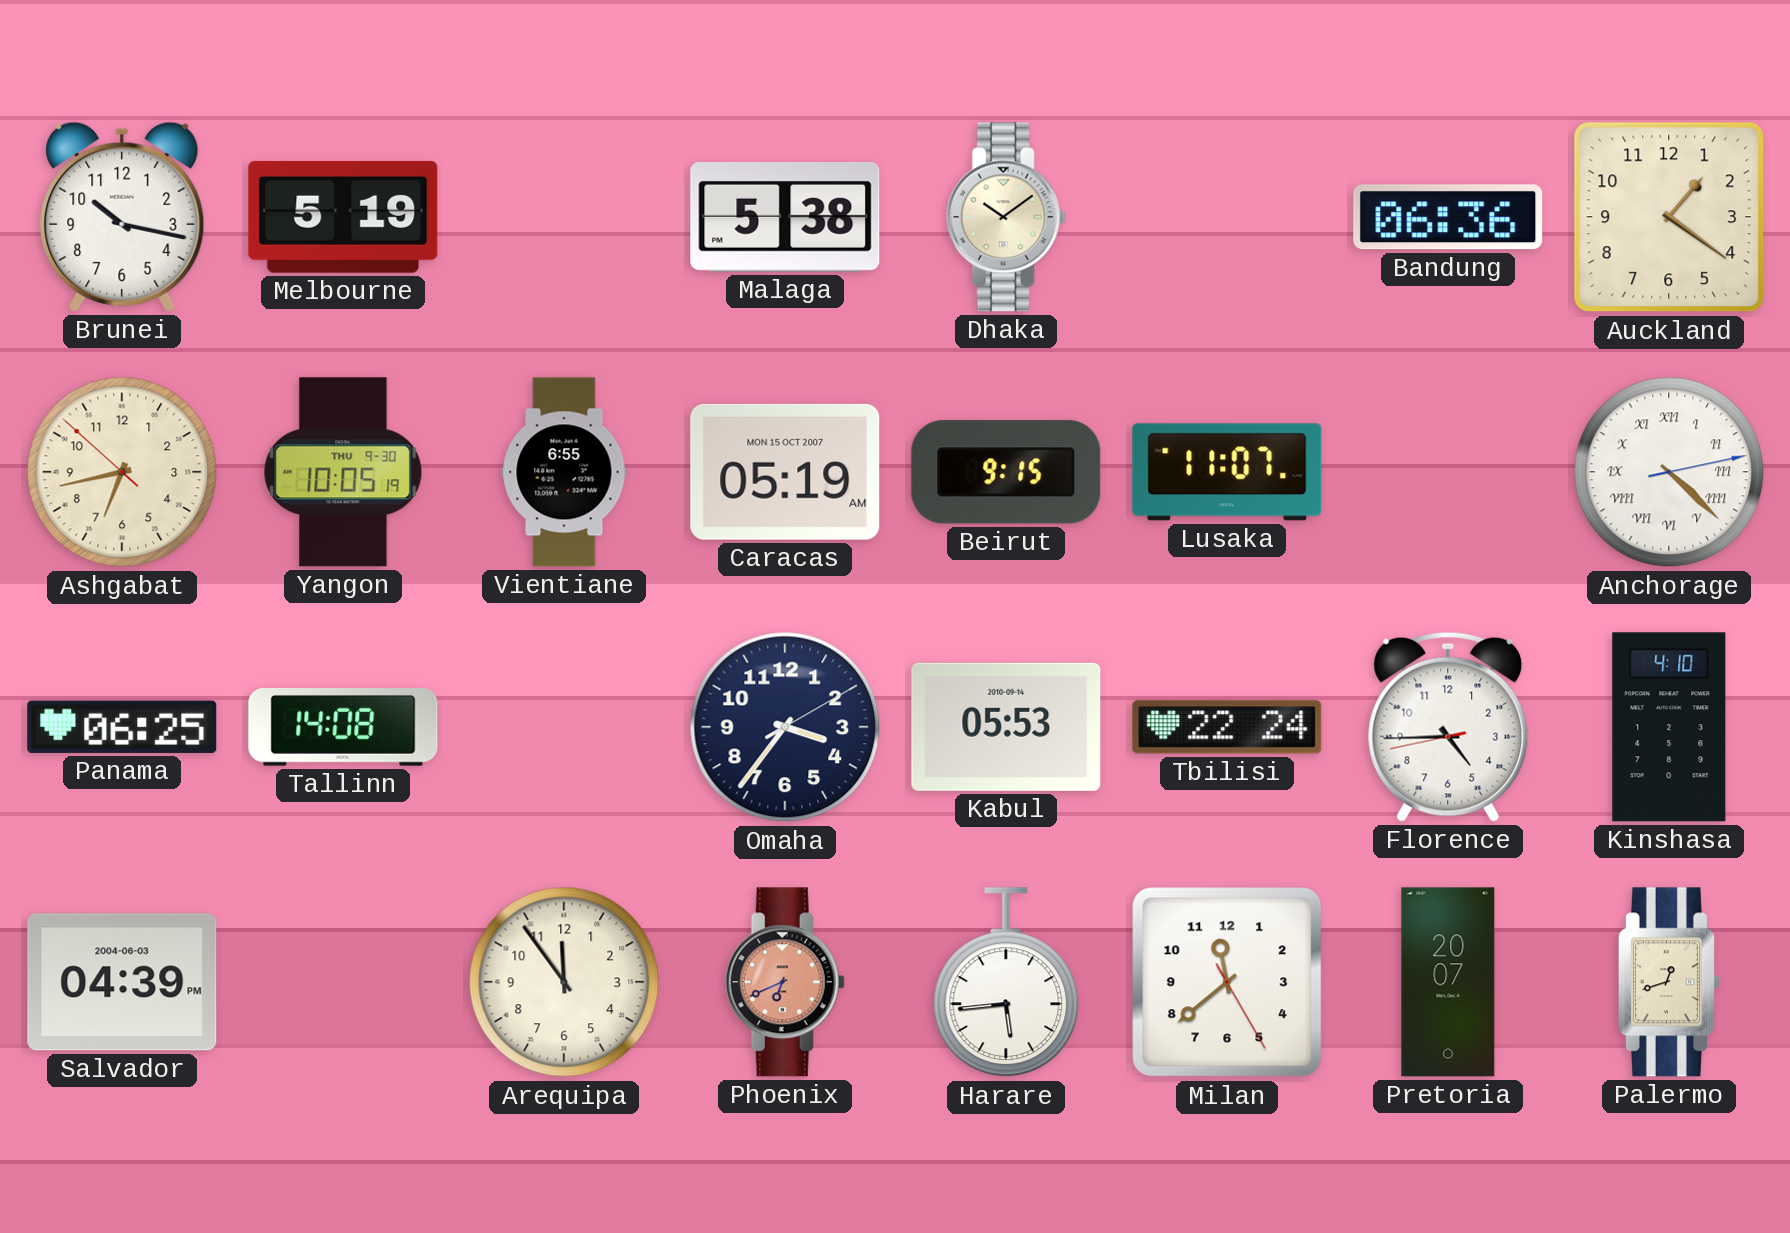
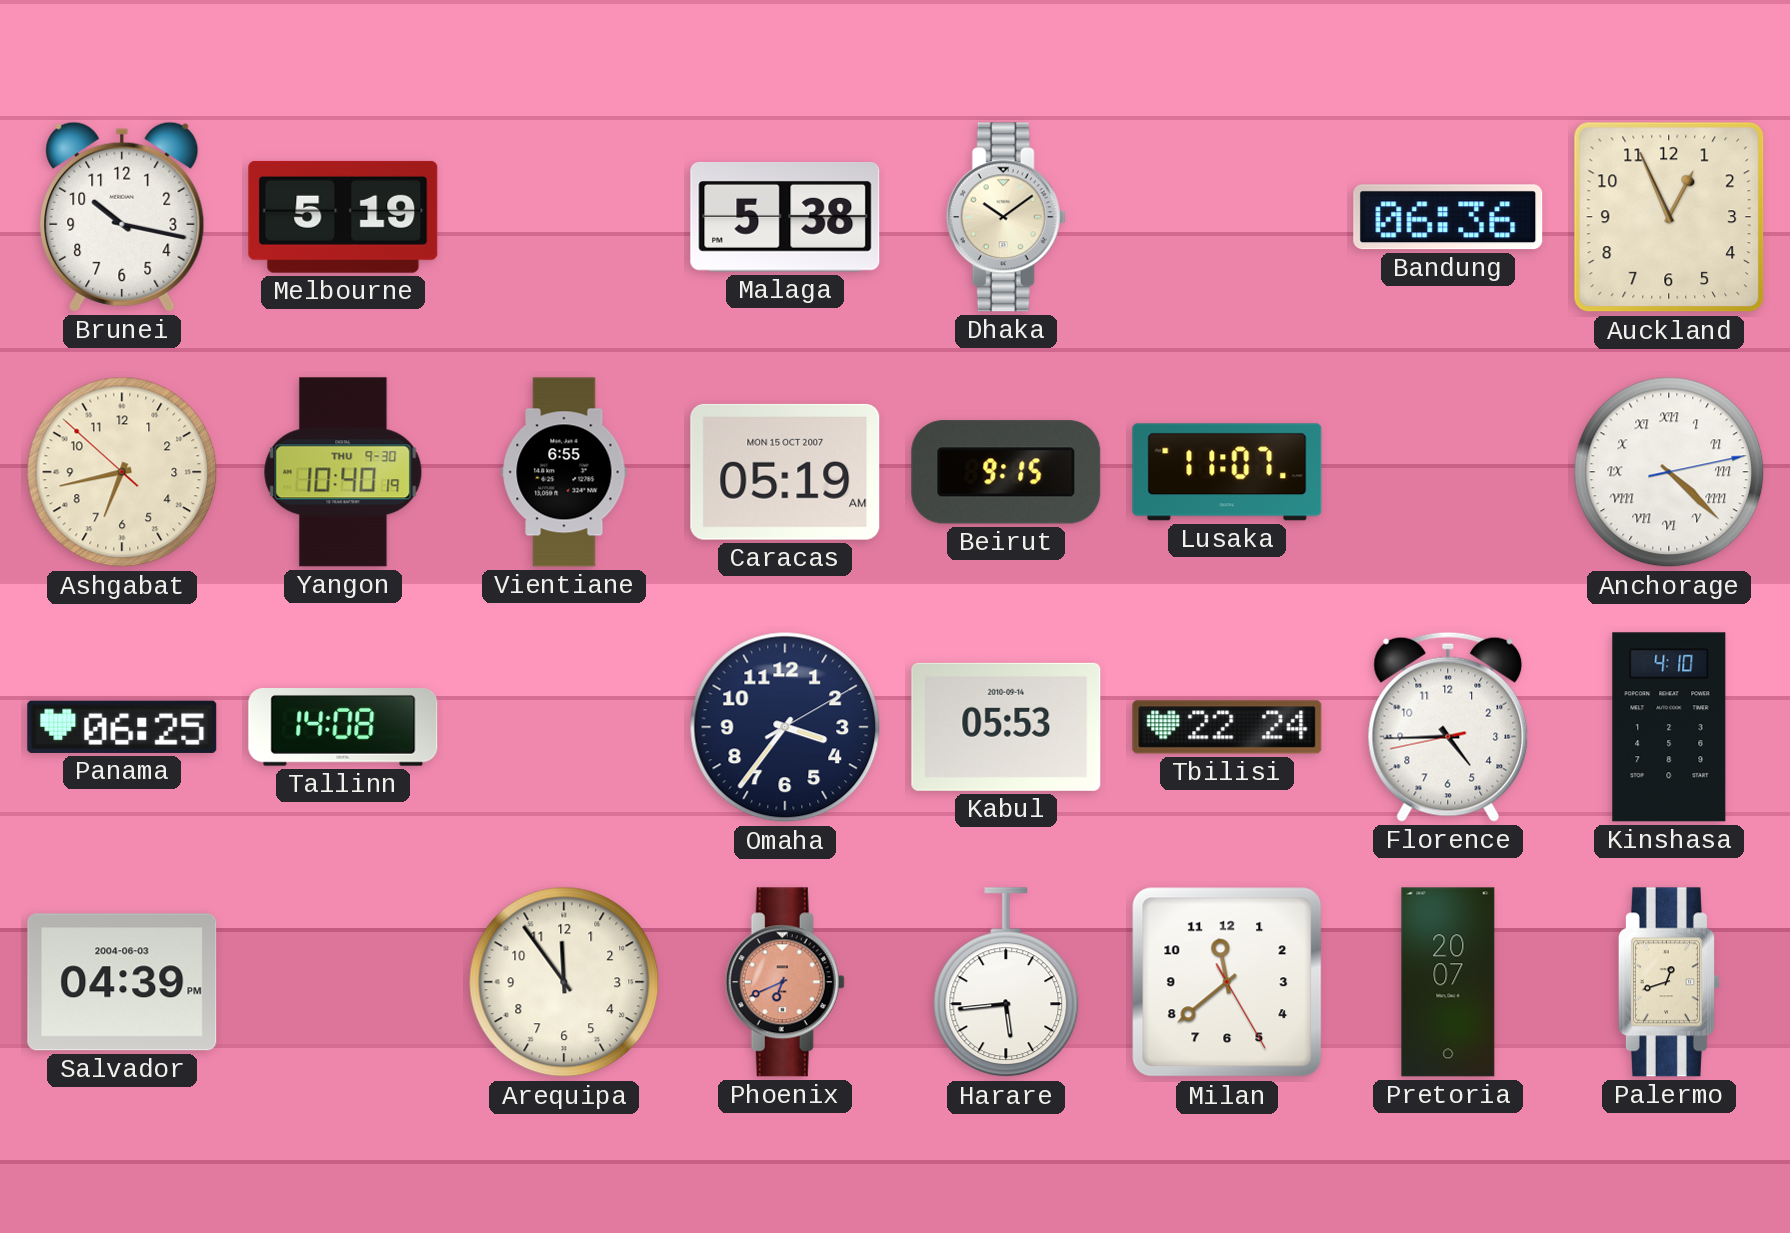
Auckland: 1:21 -> 12:56
Yangon: 10:05 -> 10:40
